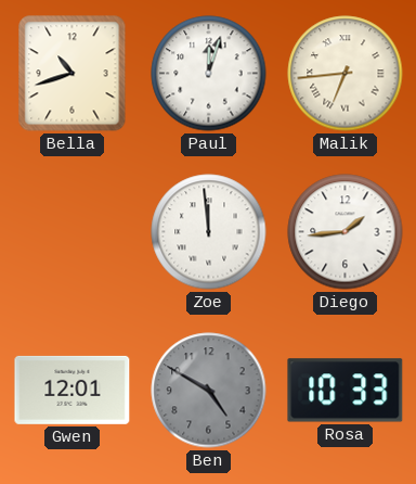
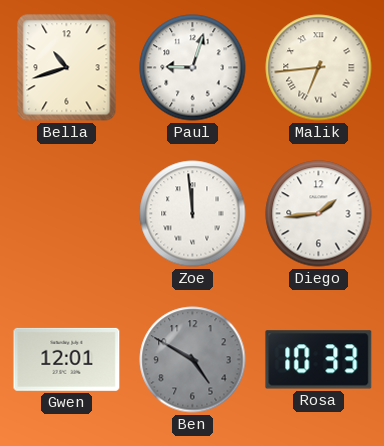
Paul: 12:03 -> 9:03
